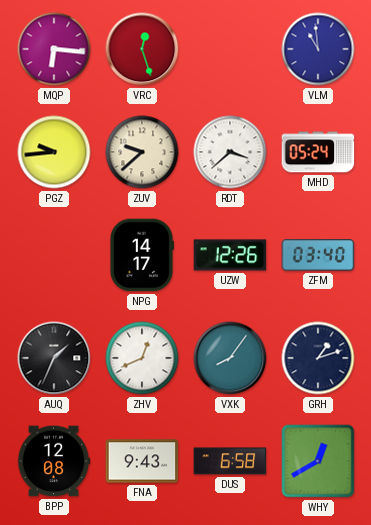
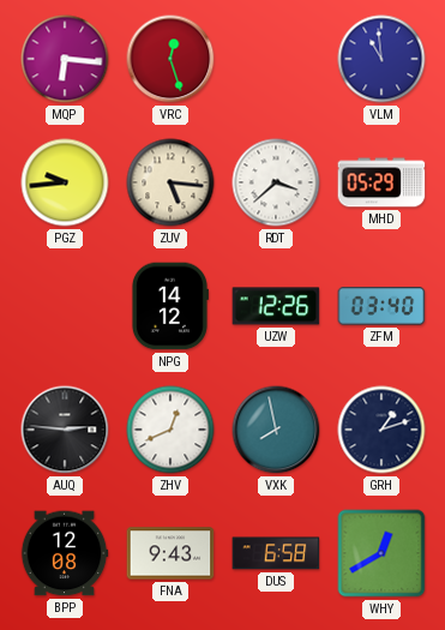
ZUV: 9:38 -> 5:16
MHD: 05:24 -> 05:29
NPG: 14:17 -> 14:12
AUQ: 1:34 -> 2:46
VXK: 8:06 -> 7:58
